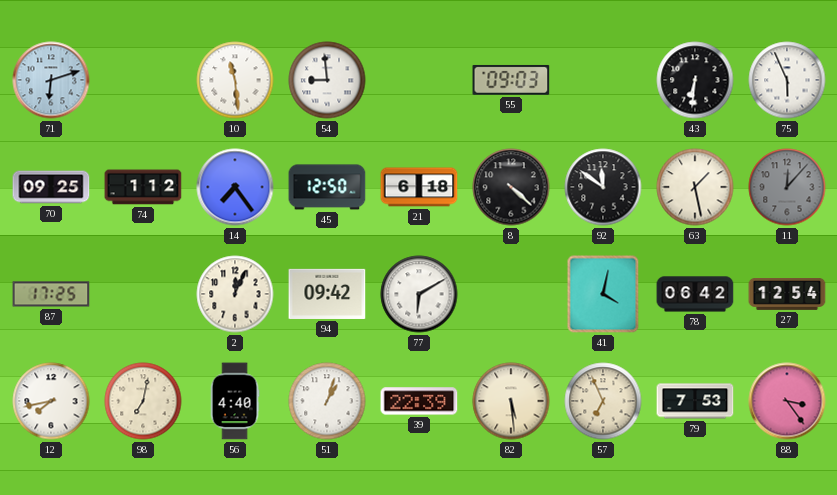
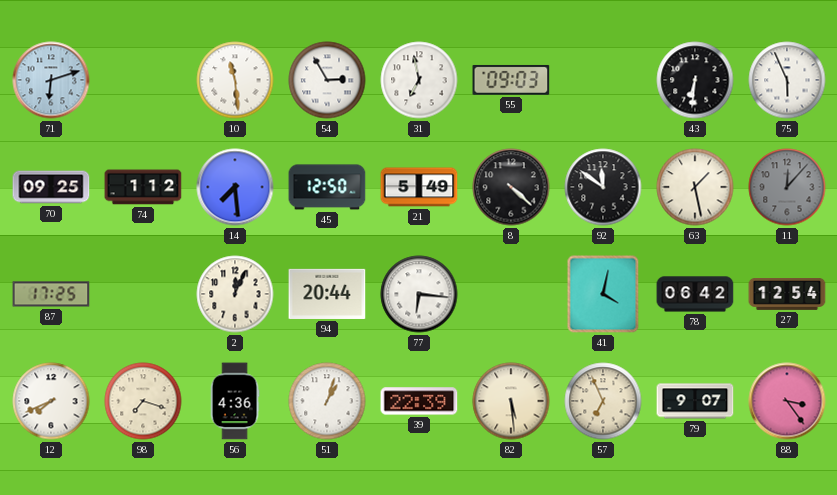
54: 8:59 -> 2:55
31: none -> 6:58
14: 7:24 -> 7:29
21: 6:18 -> 5:49
94: 09:42 -> 20:44
77: 6:10 -> 6:16
12: 7:43 -> 7:41
98: 7:02 -> 7:18
56: 4:40 -> 4:36
79: 7:53 -> 9:07
